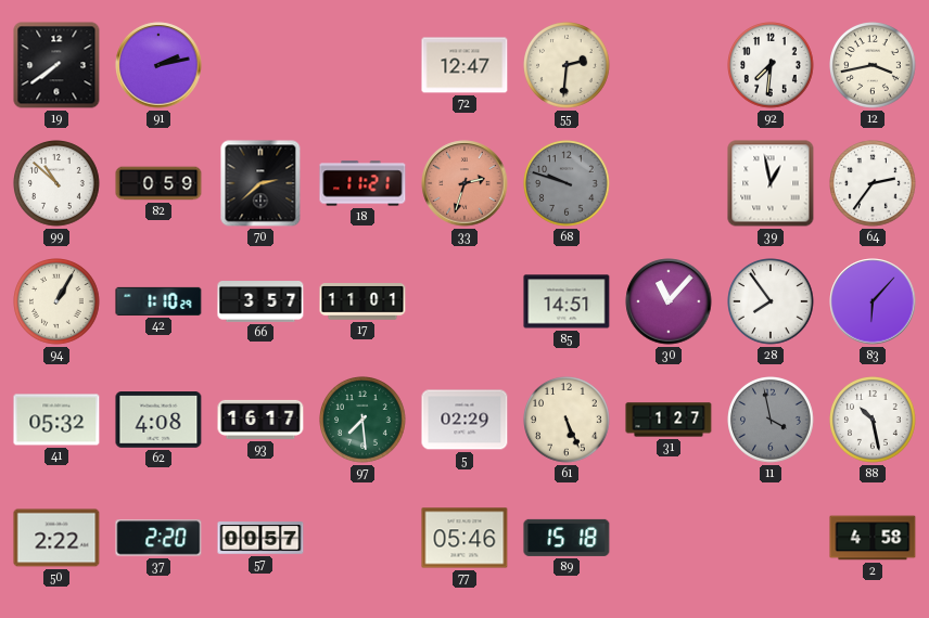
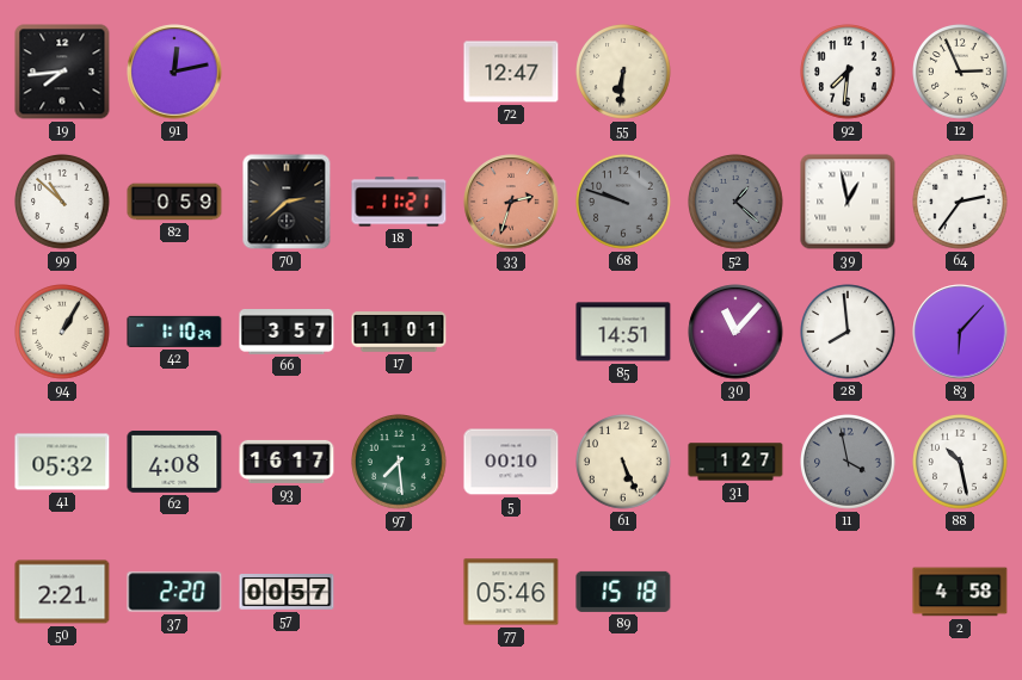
19: 7:39 -> 7:44
91: 2:13 -> 12:13
55: 2:31 -> 6:31
12: 3:43 -> 2:56
52: none -> 1:22
28: 7:54 -> 7:59
5: 02:29 -> 00:10
50: 2:22 -> 2:21
